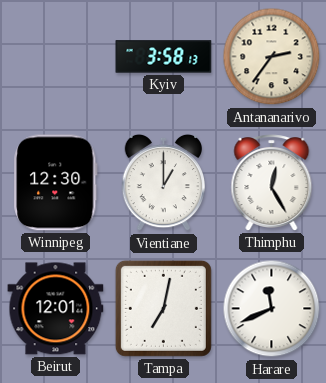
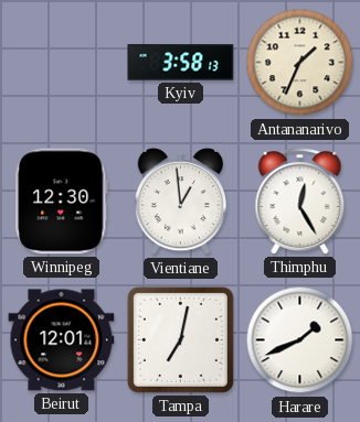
Antananarivo: 2:36 -> 1:34
Vientiane: 1:00 -> 12:59
Harare: 11:41 -> 1:41
